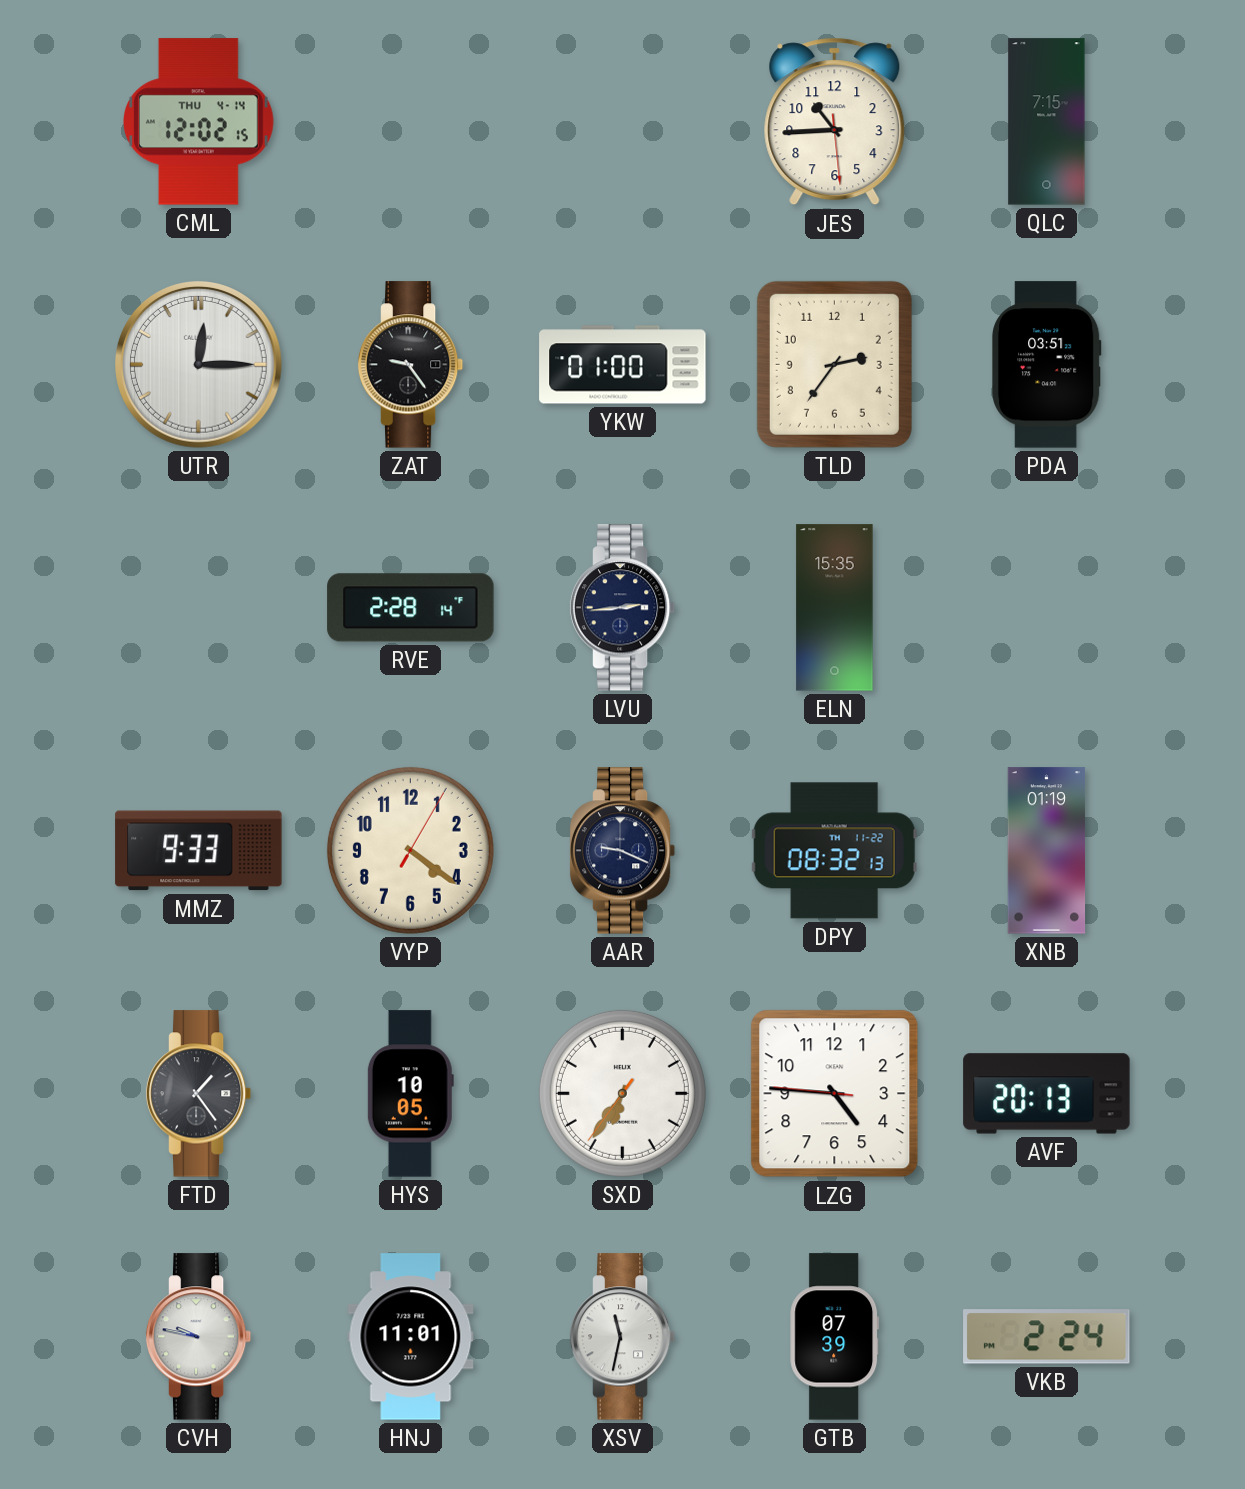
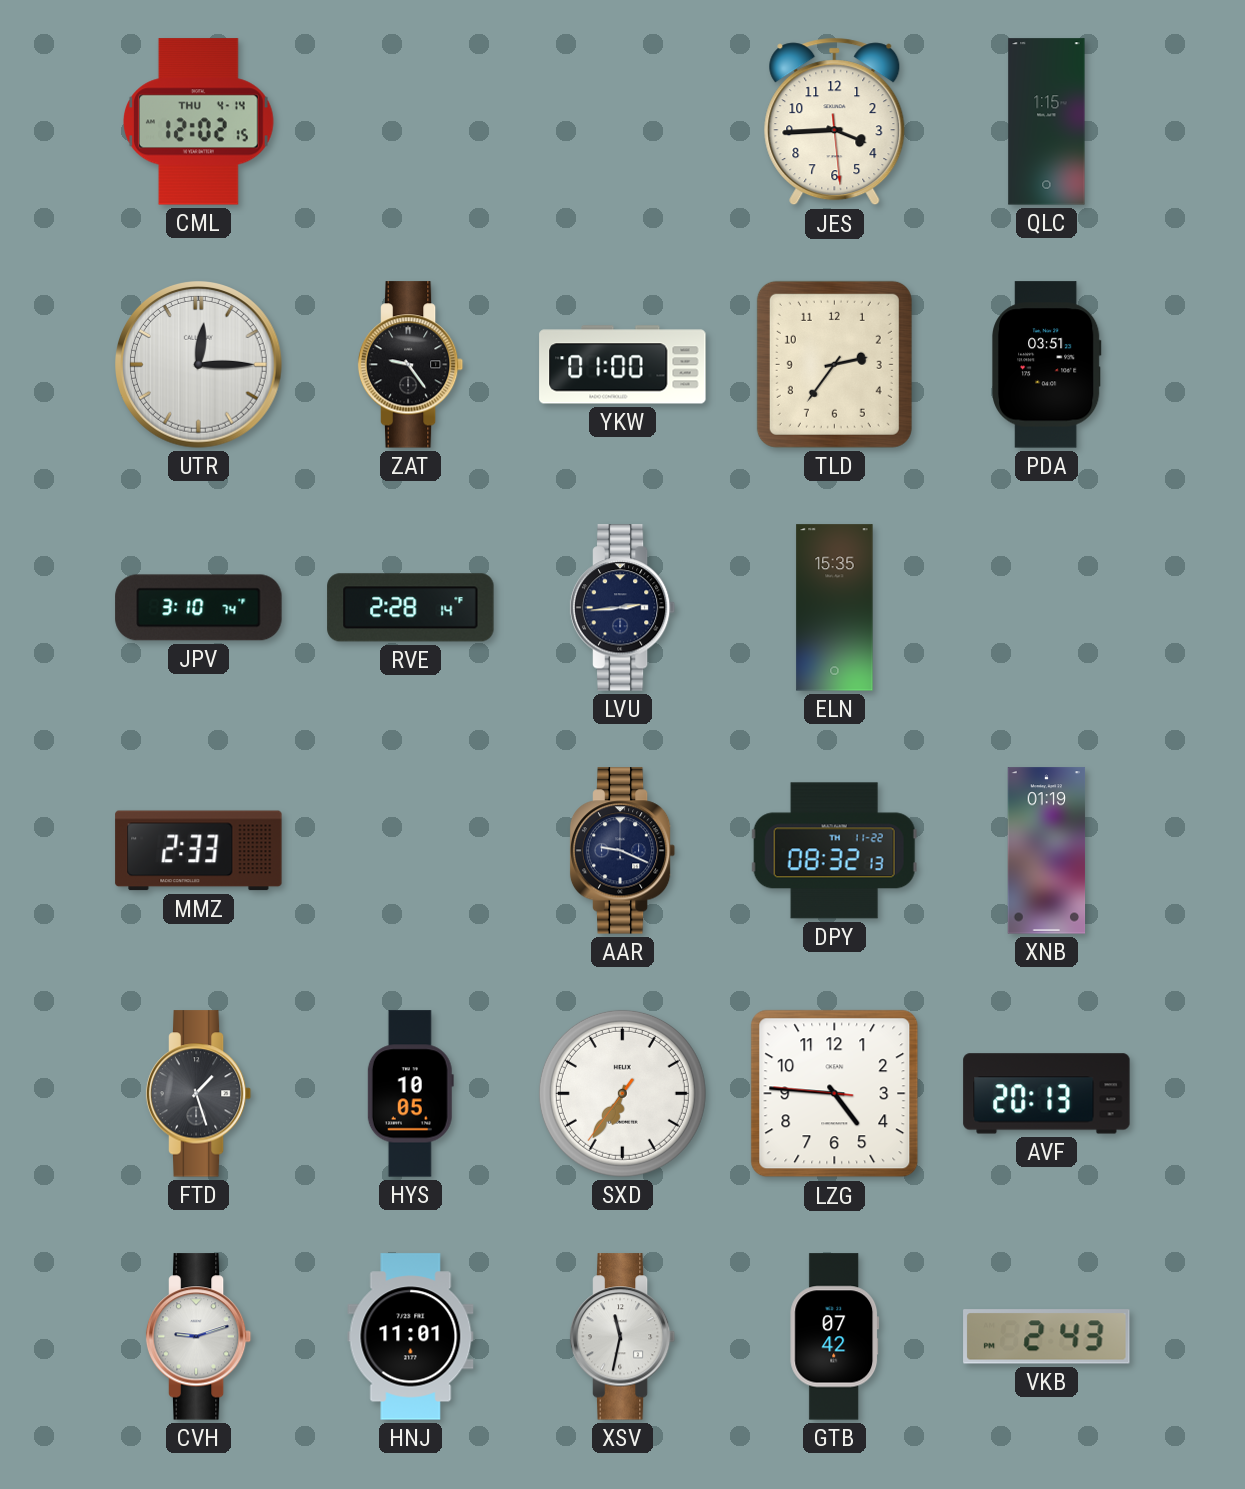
JES: 10:44 -> 3:44
QLC: 7:15 -> 1:15
JPV: none -> 3:10
MMZ: 9:33 -> 2:33
VYP: 4:21 -> none
FTD: 1:24 -> 1:27
CVH: 9:47 -> 9:12
GTB: 07:39 -> 07:42
VKB: 2:24 -> 2:43
